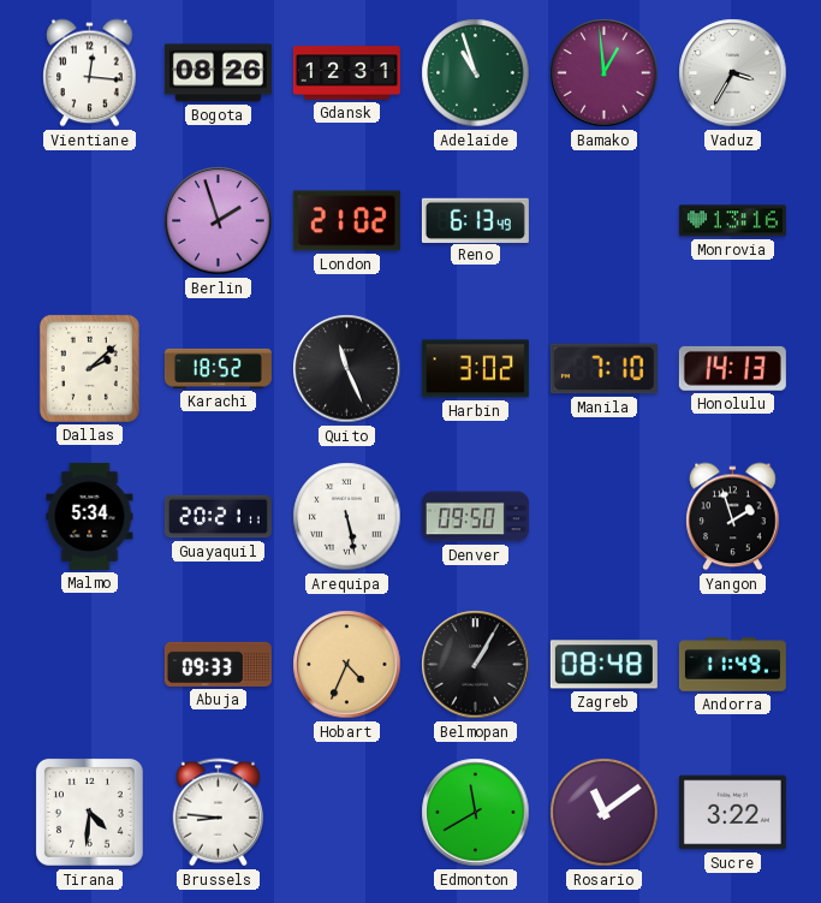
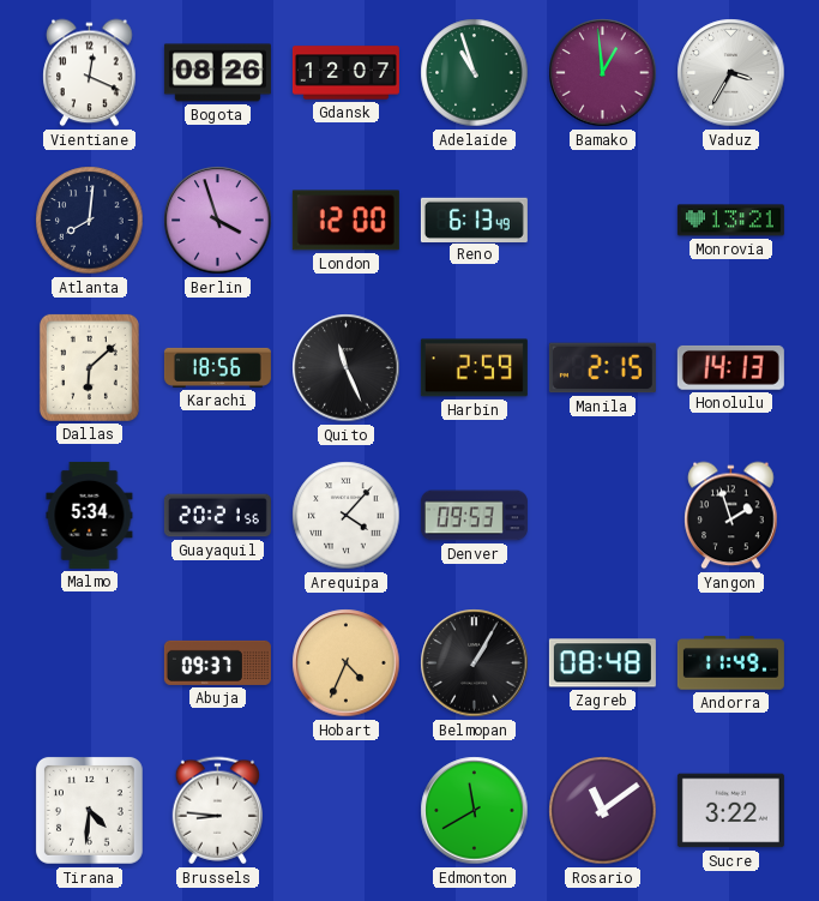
Vientiane: 12:16 -> 12:19
Gdansk: 12:31 -> 12:07
Atlanta: none -> 8:01
Berlin: 1:57 -> 3:57
London: 21:02 -> 12:00
Monrovia: 13:16 -> 13:21
Dallas: 2:08 -> 6:08
Karachi: 18:52 -> 18:56
Harbin: 3:02 -> 2:59
Manila: 7:10 -> 2:15
Guayaquil: 20:21:11 -> 20:21:56
Arequipa: 5:28 -> 4:07
Denver: 09:50 -> 09:53
Abuja: 09:33 -> 09:37
